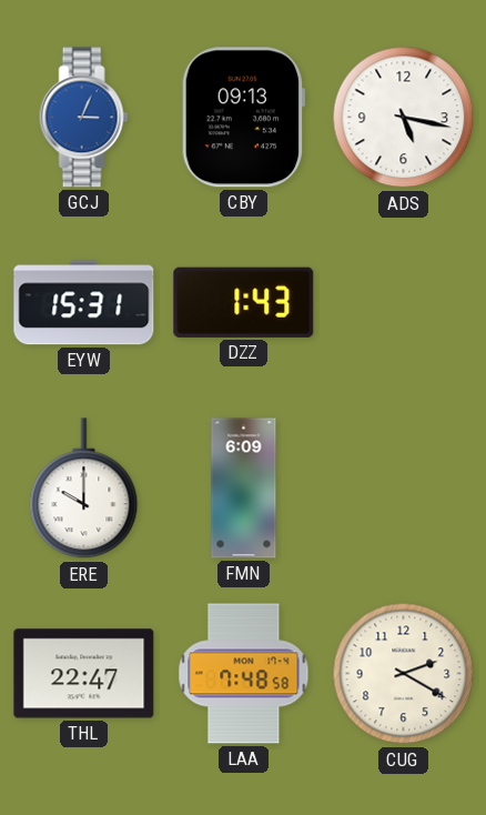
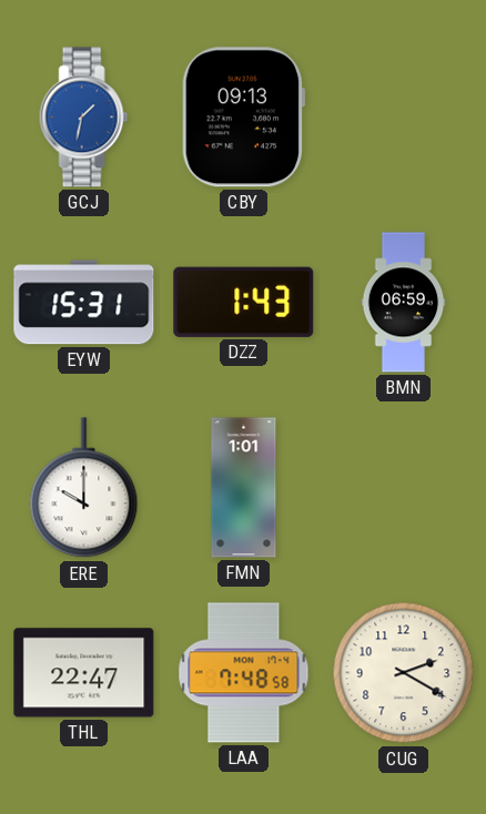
GCJ: 3:04 -> 1:32
ADS: 5:17 -> none
BMN: none -> 06:59
FMN: 6:09 -> 1:01
